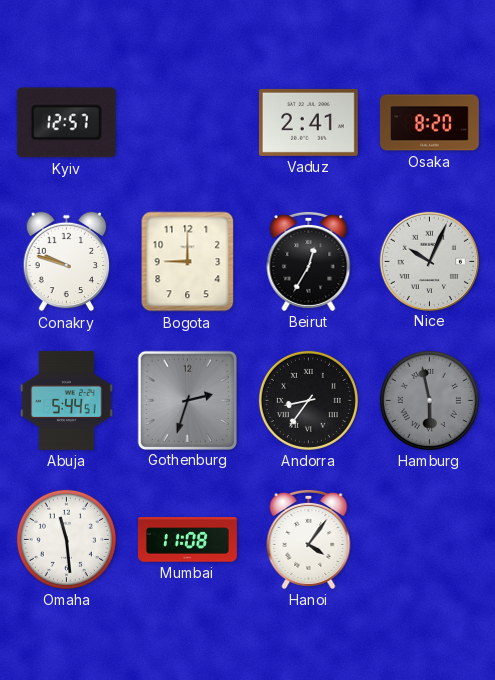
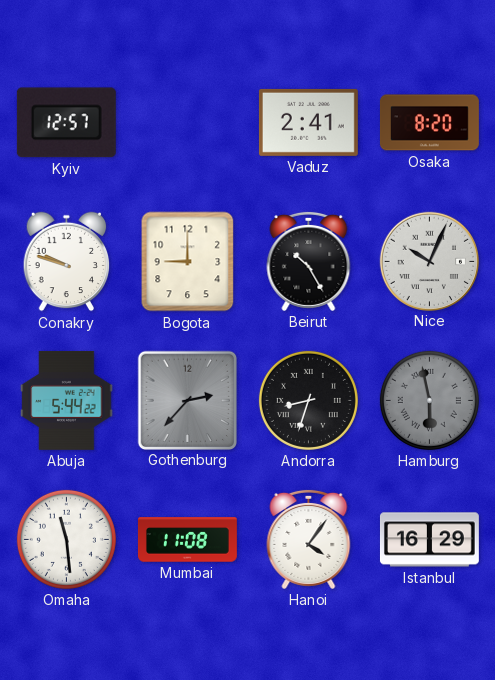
Beirut: 12:35 -> 10:25
Abuja: 5:44:51 -> 5:44:22
Gothenburg: 2:33 -> 2:37
Andorra: 8:36 -> 8:33
Istanbul: none -> 16:29
